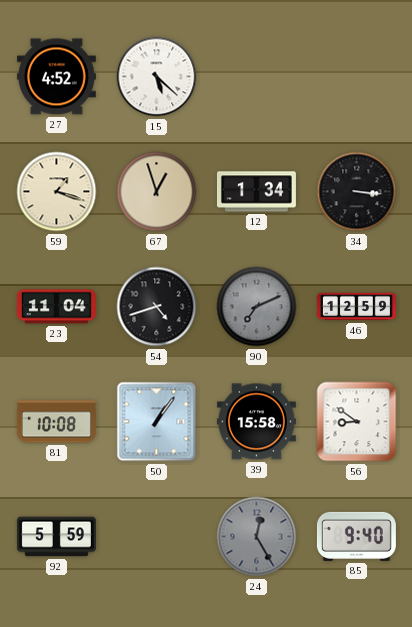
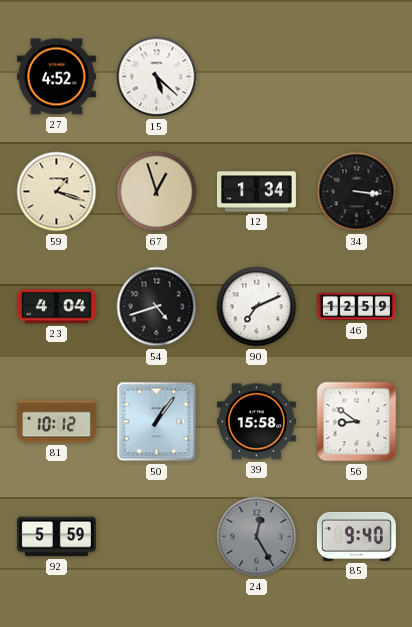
23: 11:04 -> 4:04
90 dial: grey -> white
81: 10:08 -> 10:12
